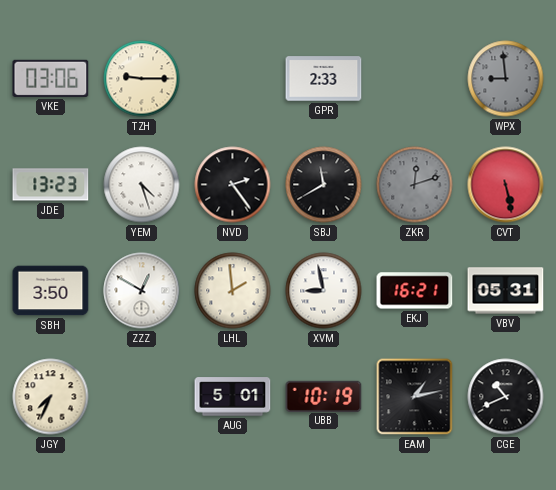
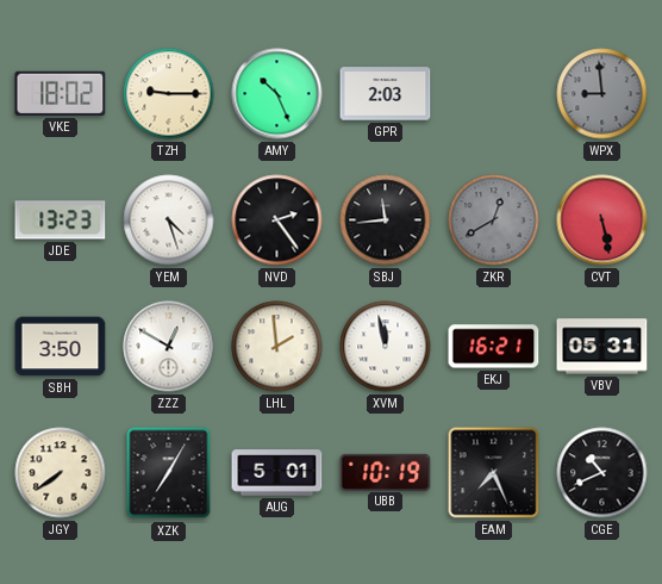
VKE: 03:06 -> 18:02
AMY: none -> 10:26
GPR: 2:33 -> 2:03
SBJ: 11:40 -> 11:44
ZKR: 12:12 -> 12:40
XVM: 8:58 -> 11:58
JGY: 7:34 -> 7:39
XZK: none -> 7:05
EAM: 1:13 -> 7:26
